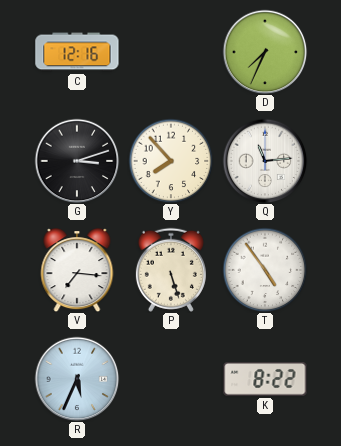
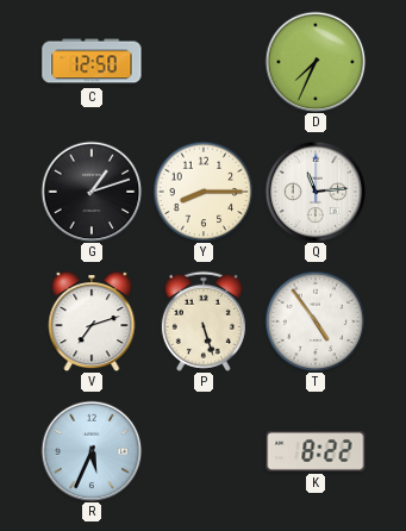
C: 12:16 -> 12:50
G: 3:12 -> 1:12
Y: 7:53 -> 8:15
V: 7:16 -> 7:12
